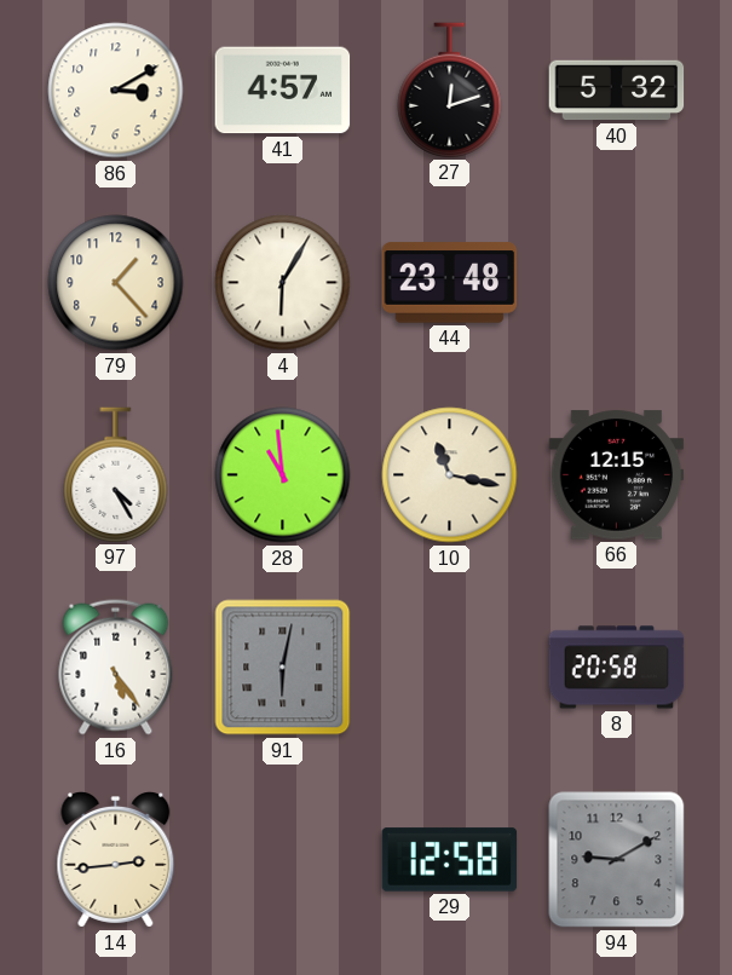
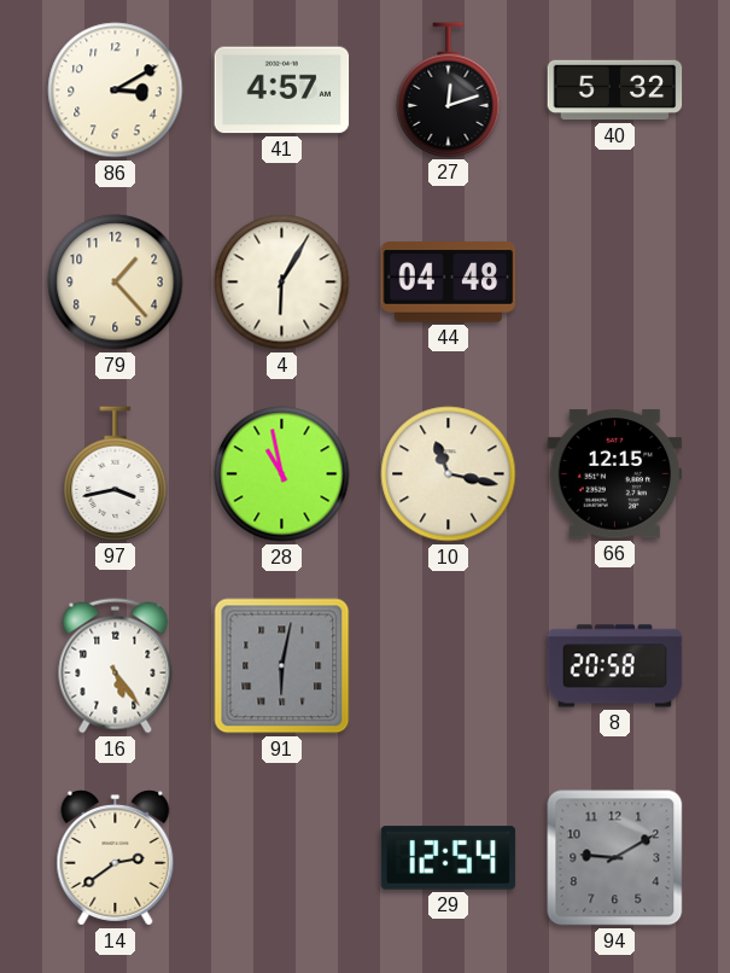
44: 23:48 -> 04:48
97: 4:25 -> 3:43
28: 10:59 -> 10:58
14: 2:44 -> 2:39
29: 12:58 -> 12:54
